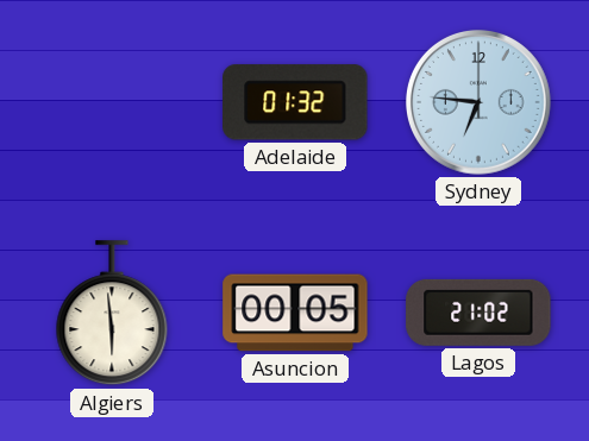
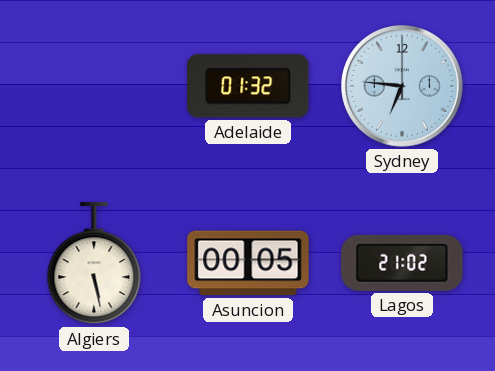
Algiers: 5:59 -> 5:28
